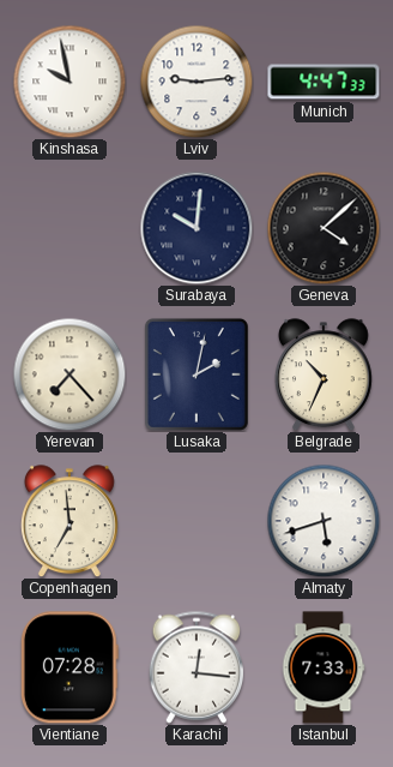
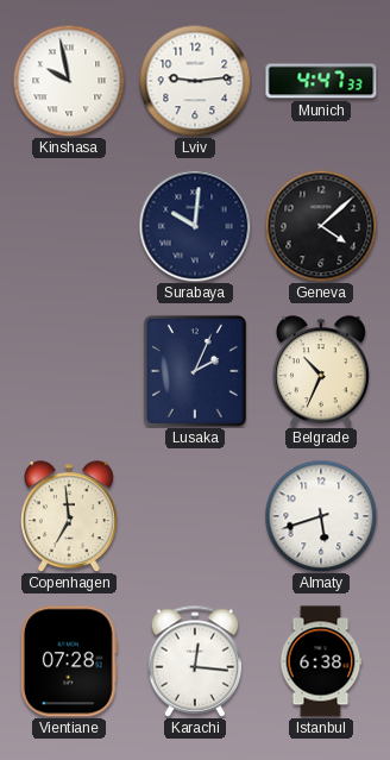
Yerevan: 7:23 -> none
Lusaka: 2:02 -> 2:04
Istanbul: 7:33 -> 6:38
